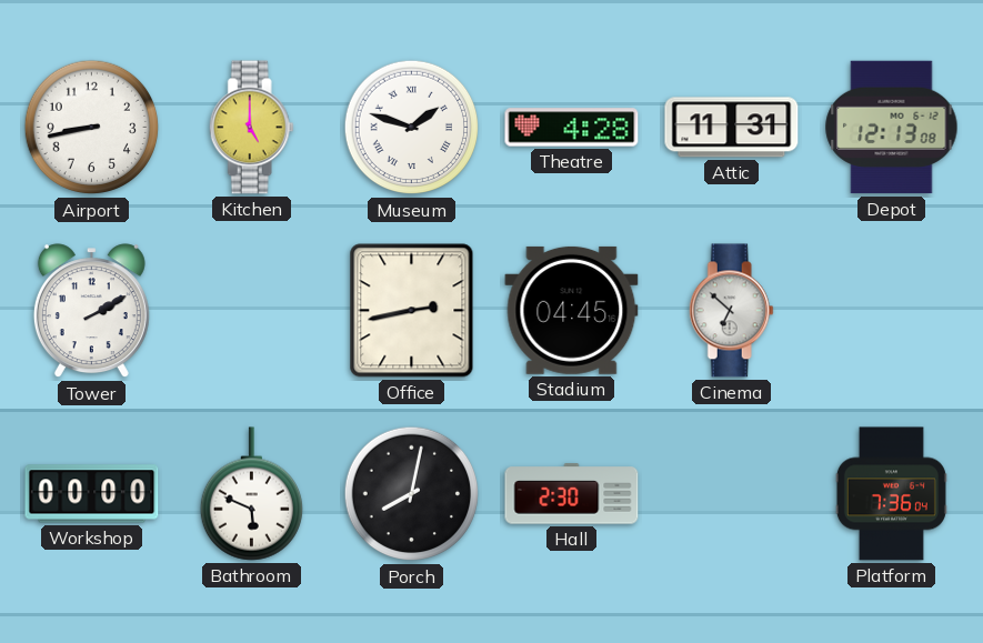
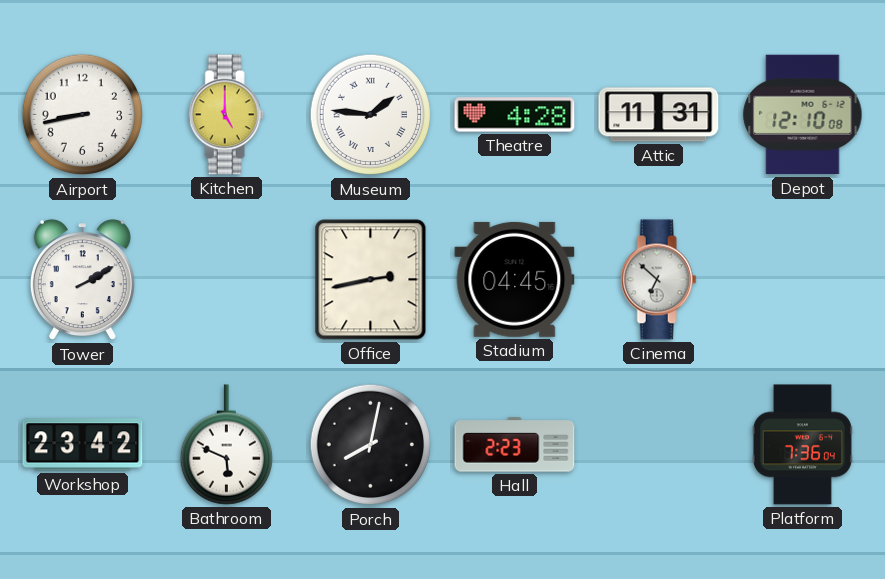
Museum: 1:48 -> 1:46
Depot: 12:13 -> 12:10
Workshop: 00:00 -> 23:42
Hall: 2:30 -> 2:23
